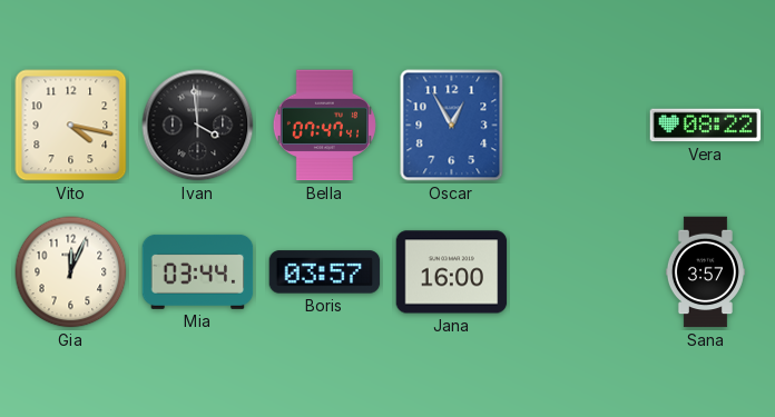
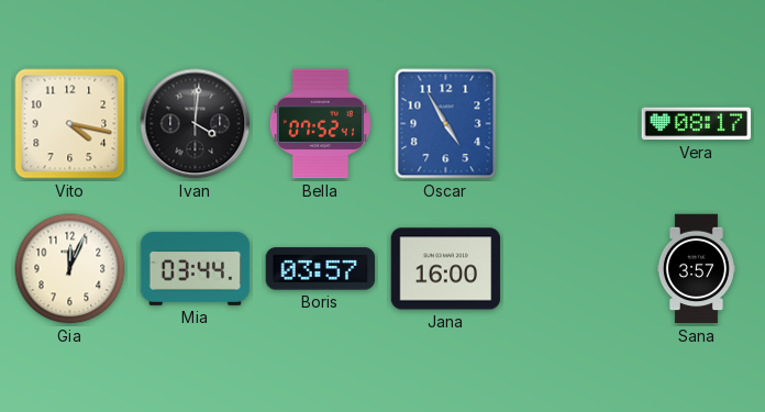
Ivan: 3:59 -> 4:01
Bella: 07:47 -> 07:52
Oscar: 12:55 -> 4:55
Vera: 08:22 -> 08:17
